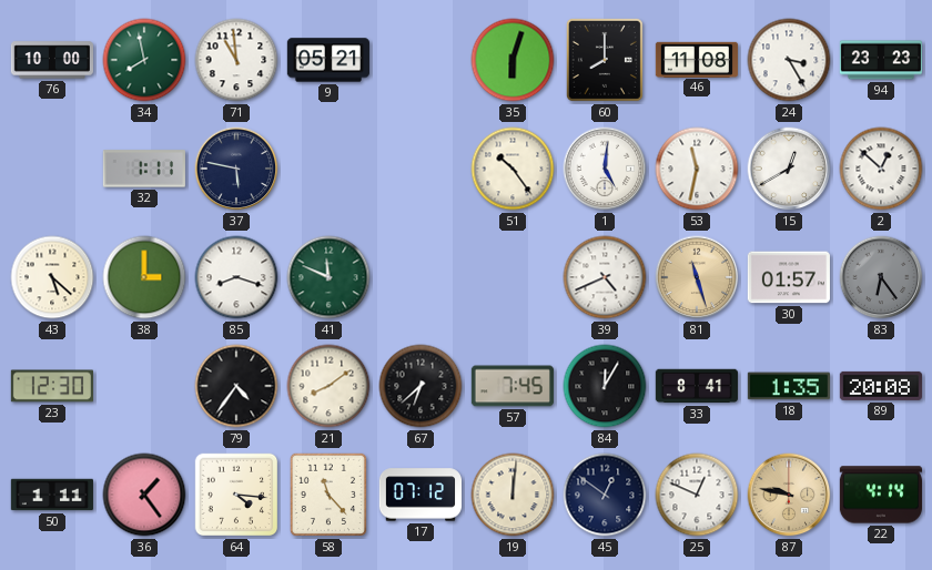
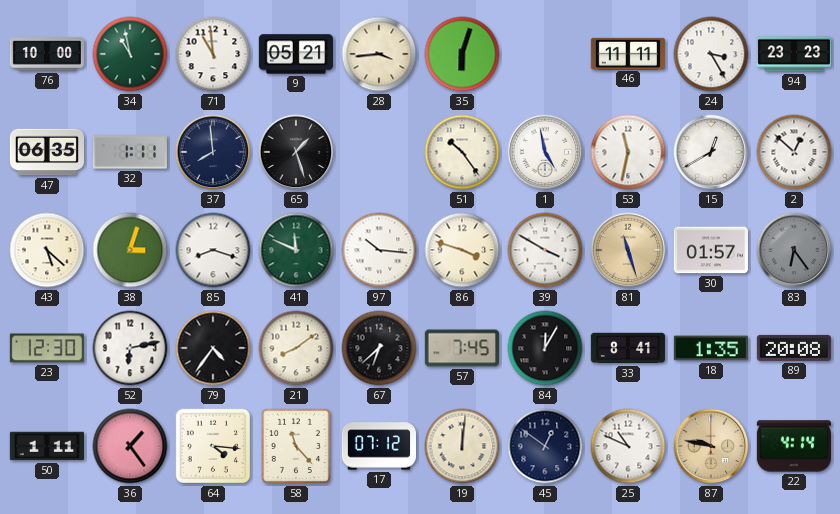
34: 7:58 -> 10:58
28: none -> 3:44
60: 8:00 -> none
46: 11:08 -> 11:11
47: none -> 06:35
37: 5:47 -> 7:59
65: none -> 1:27
1: 5:01 -> 4:58
38: 3:00 -> 3:03
97: none -> 10:16
86: none -> 3:48
39: 4:41 -> 3:50
52: none -> 6:13
25: 12:49 -> 10:49
